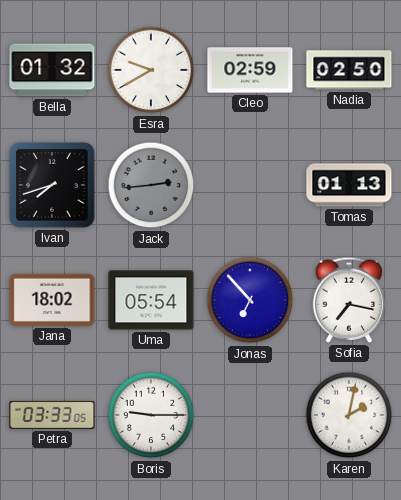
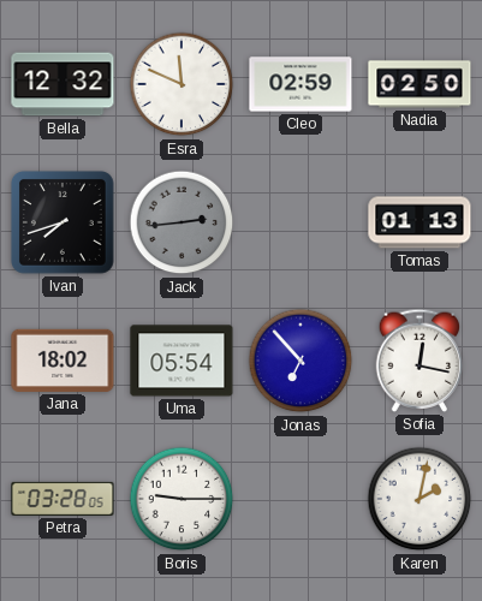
Bella: 01:32 -> 12:32
Esra: 9:40 -> 11:49
Sofia: 7:17 -> 12:17
Petra: 03:33 -> 03:28
